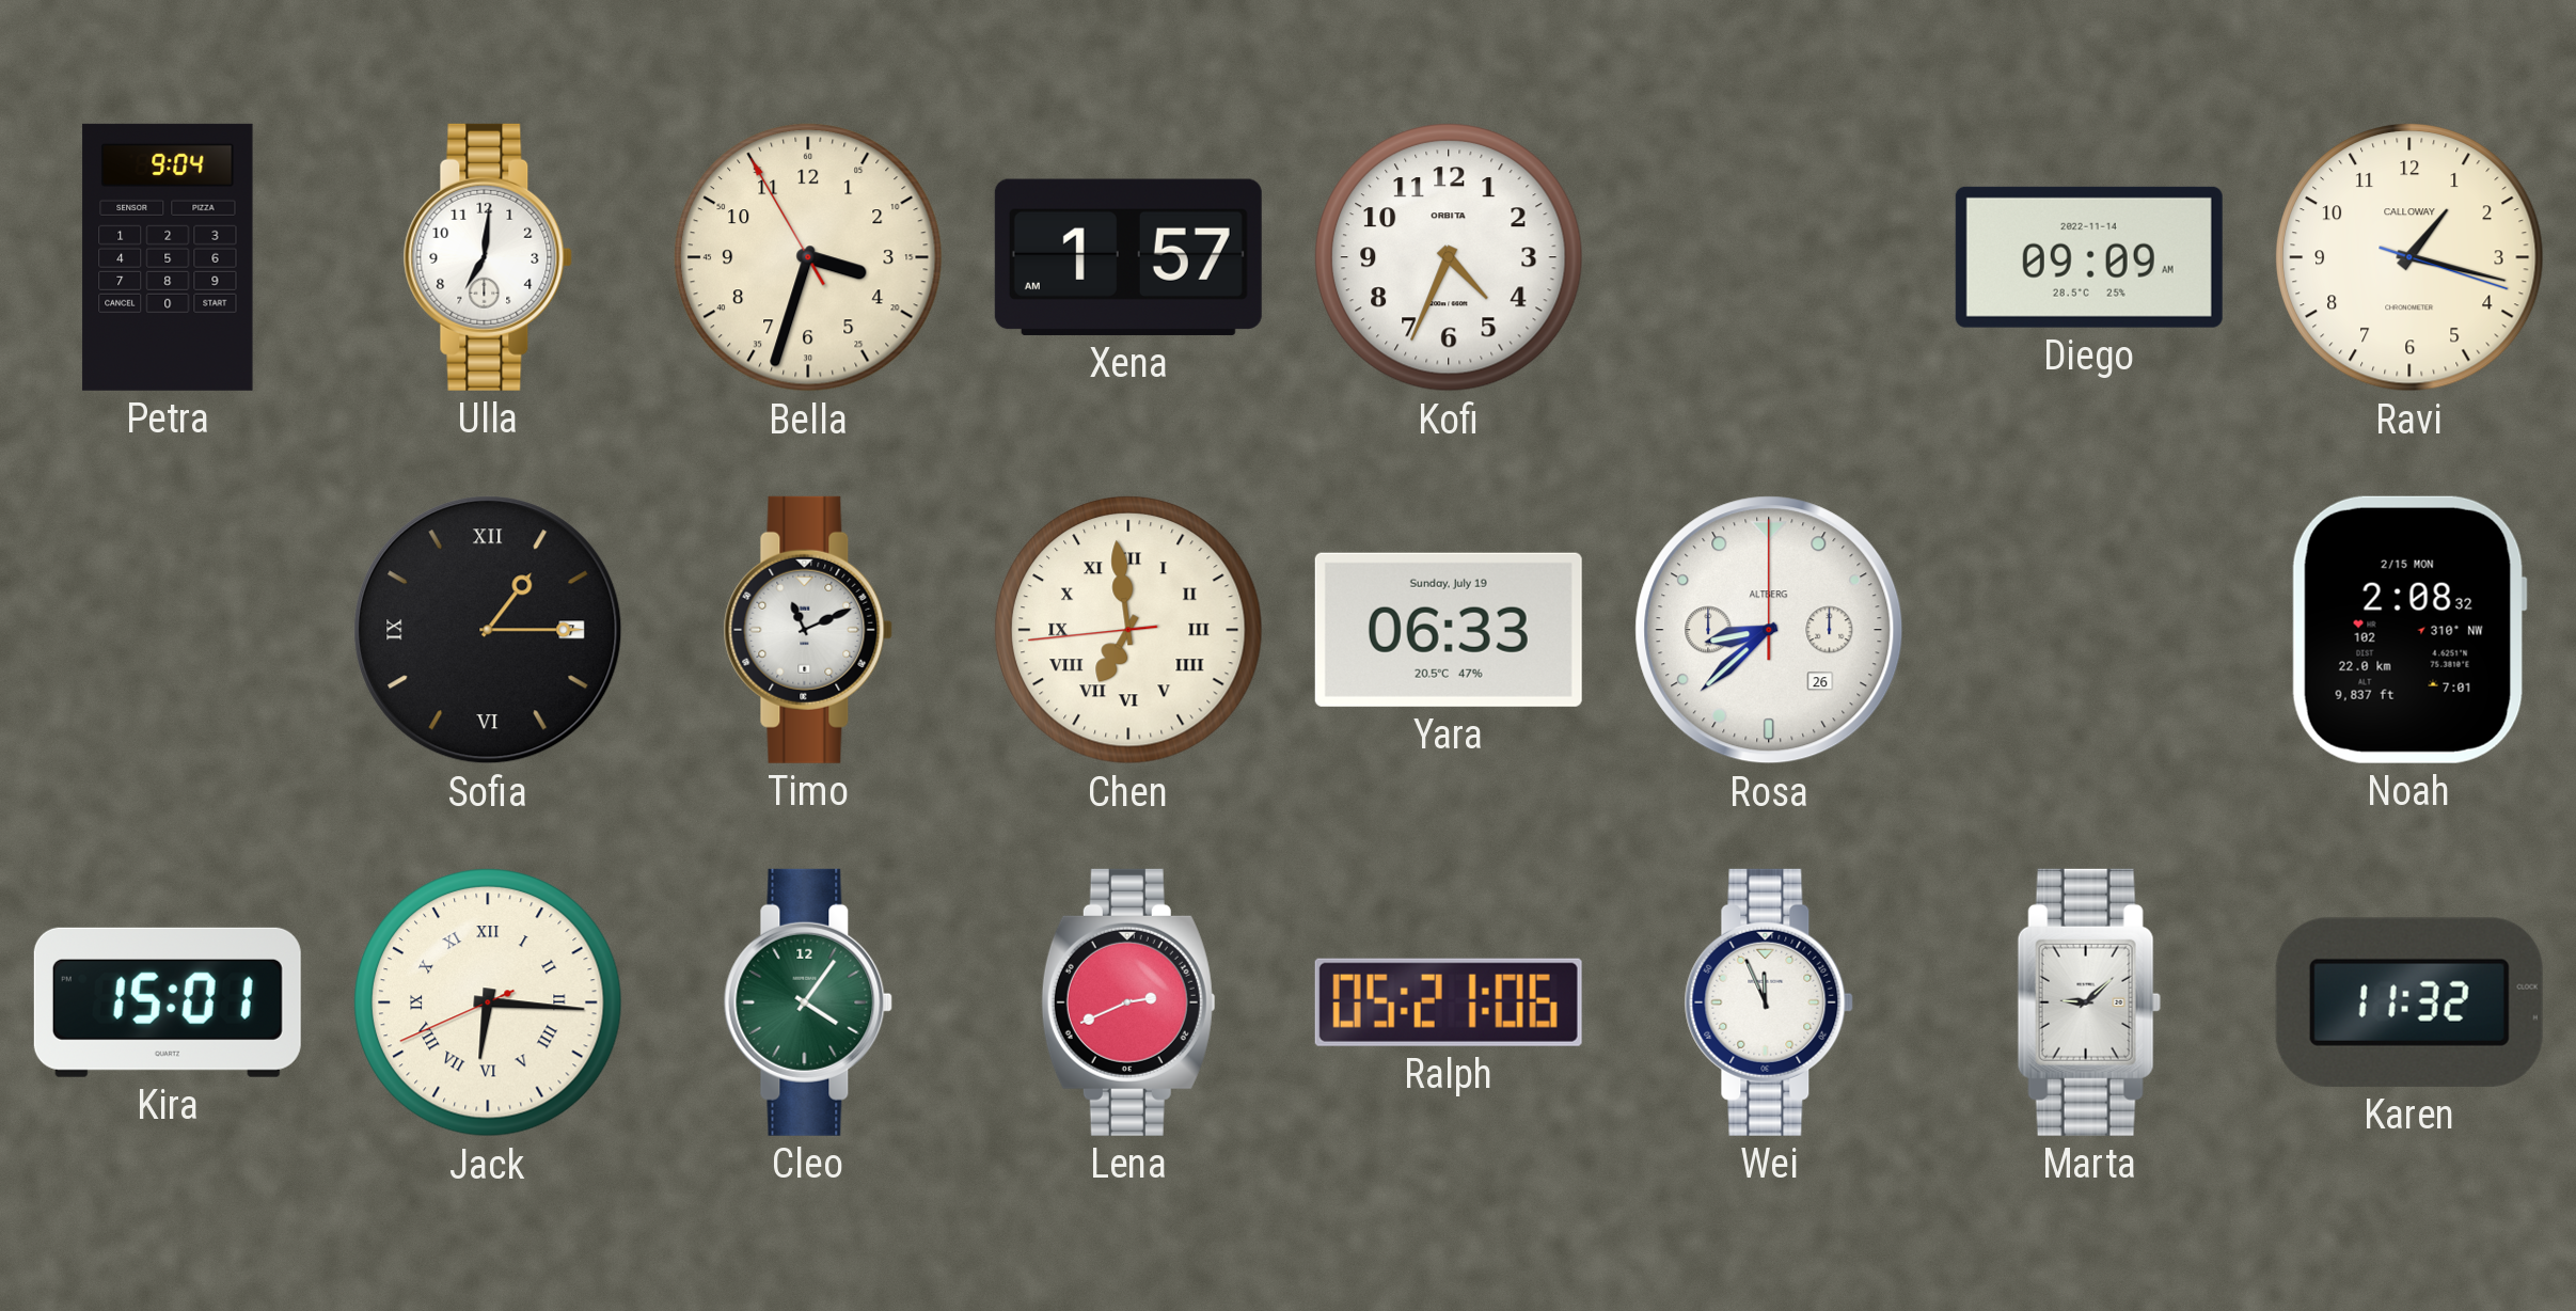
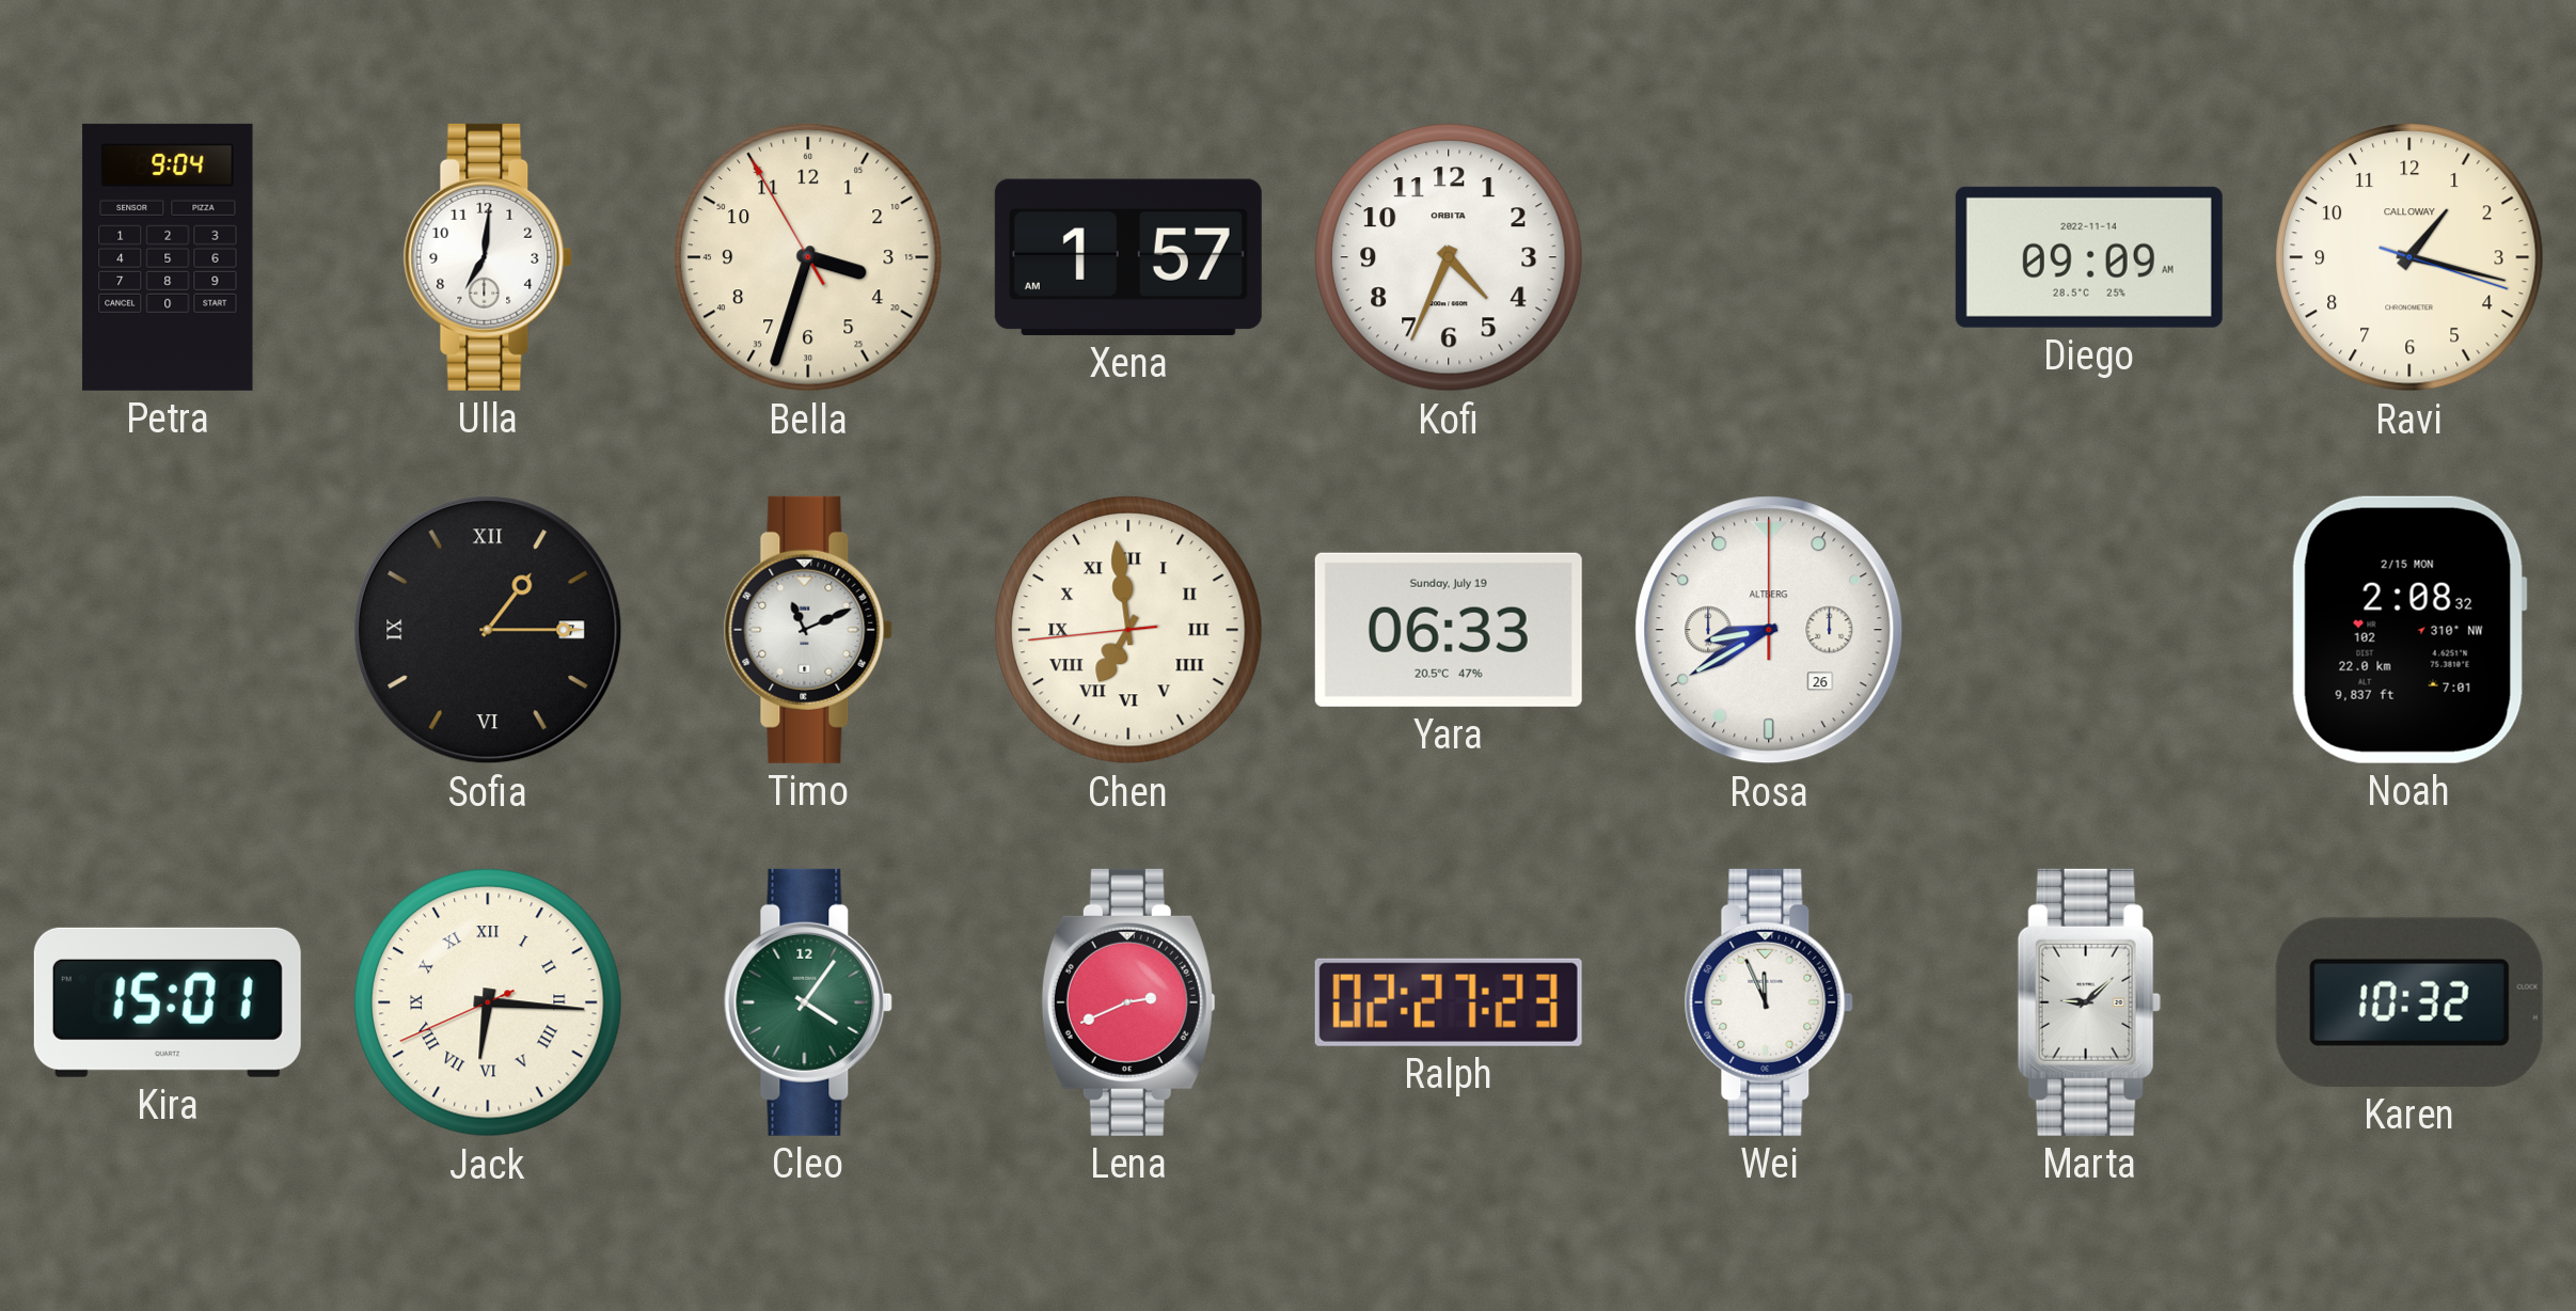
Rosa: 8:38 -> 8:40
Ralph: 05:21 -> 02:27
Karen: 11:32 -> 10:32
